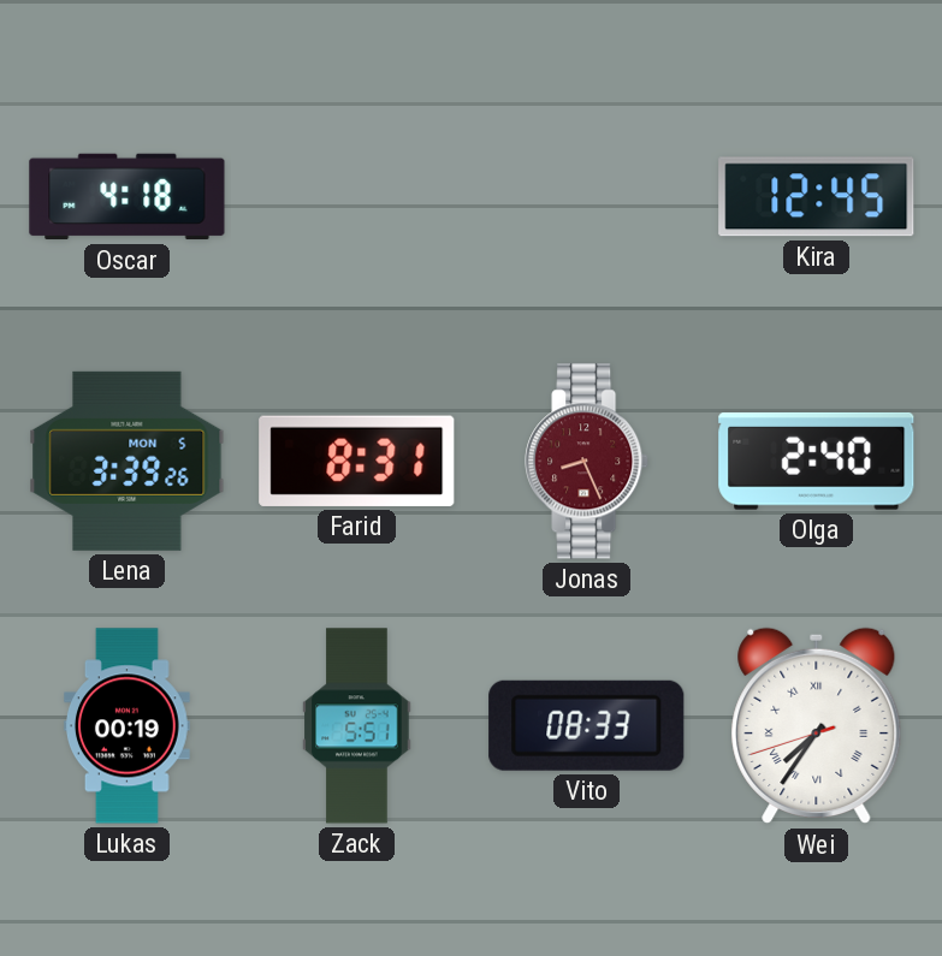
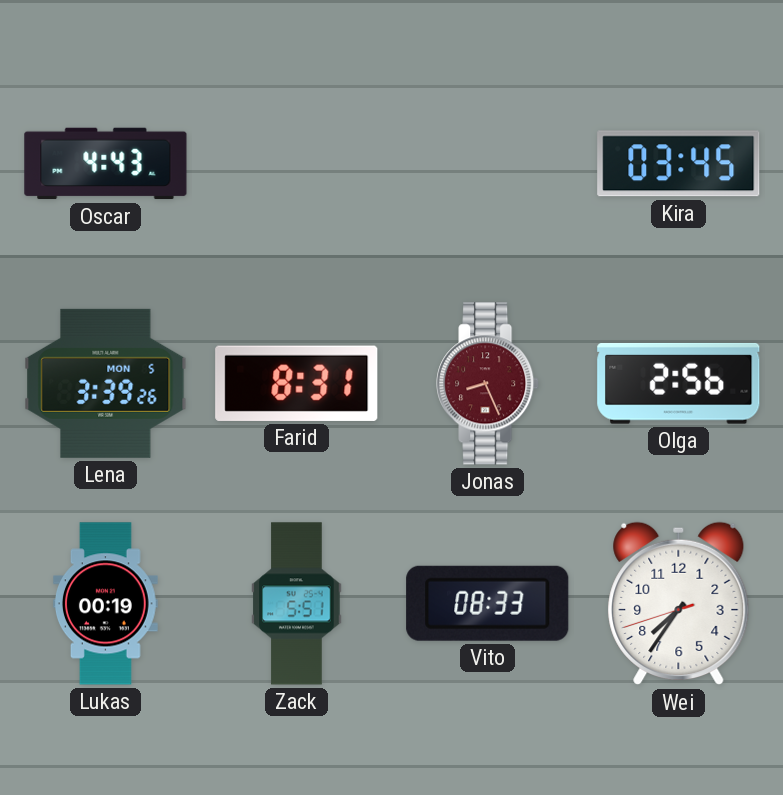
Oscar: 4:18 -> 4:43
Kira: 12:45 -> 03:45
Olga: 2:40 -> 2:56
Wei numerals: Roman -> Arabic
